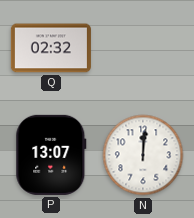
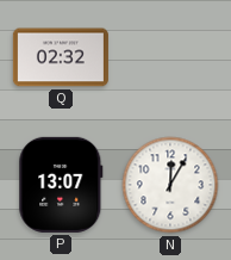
N: 12:01 -> 12:05
